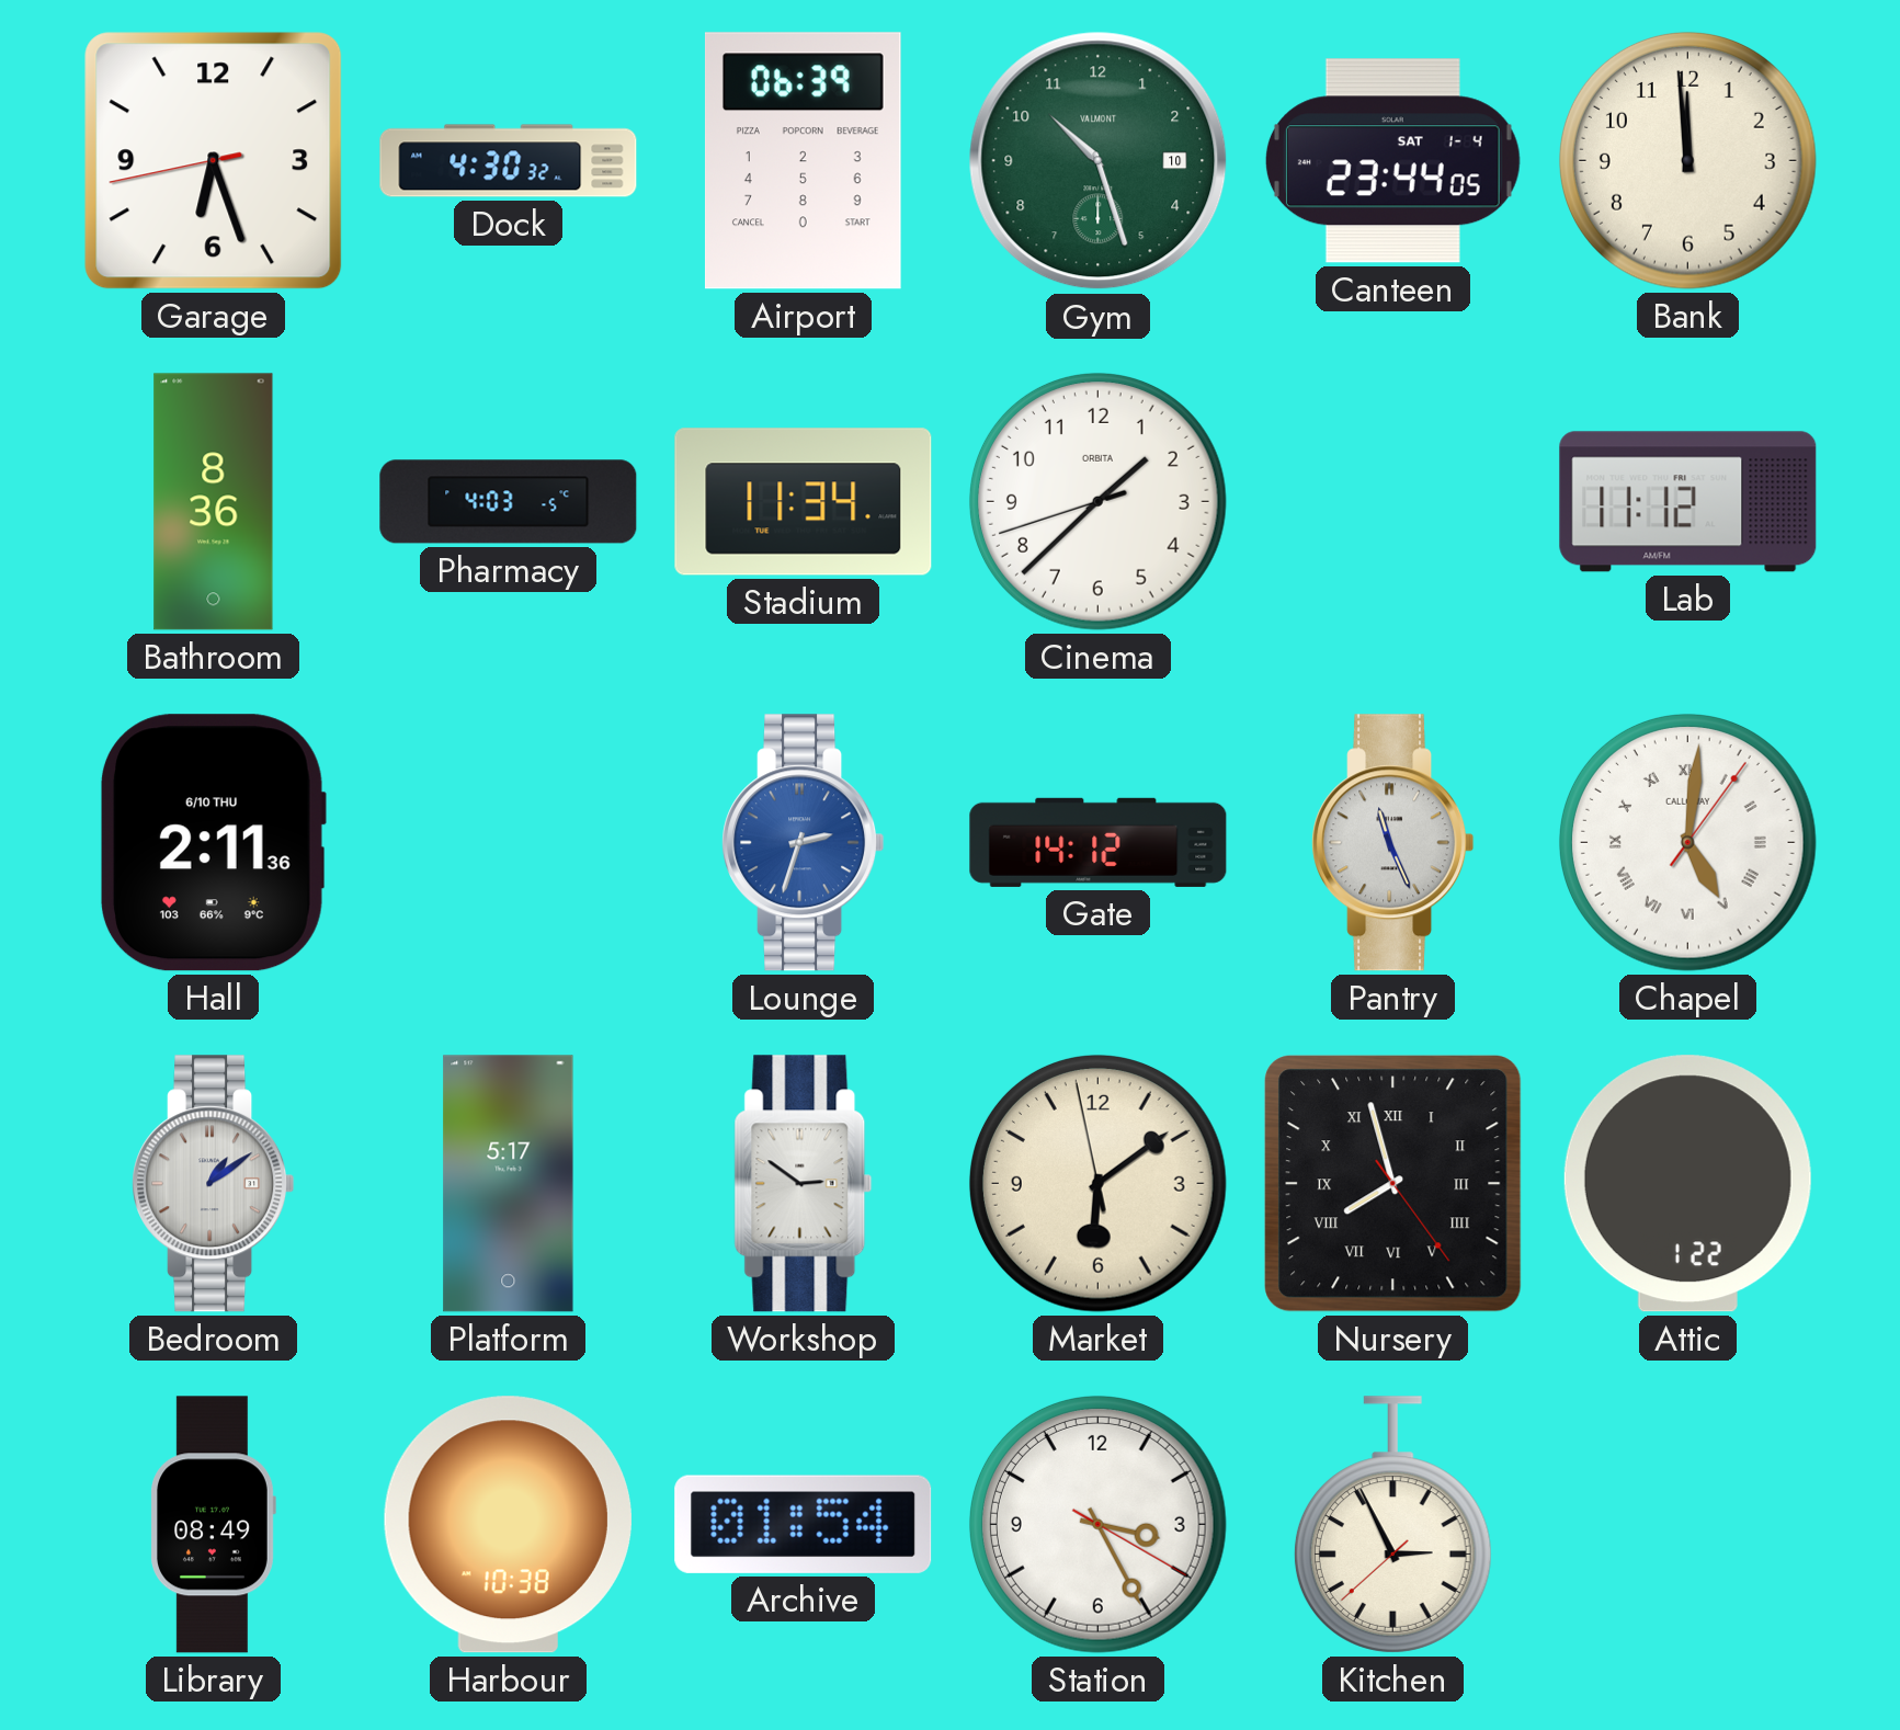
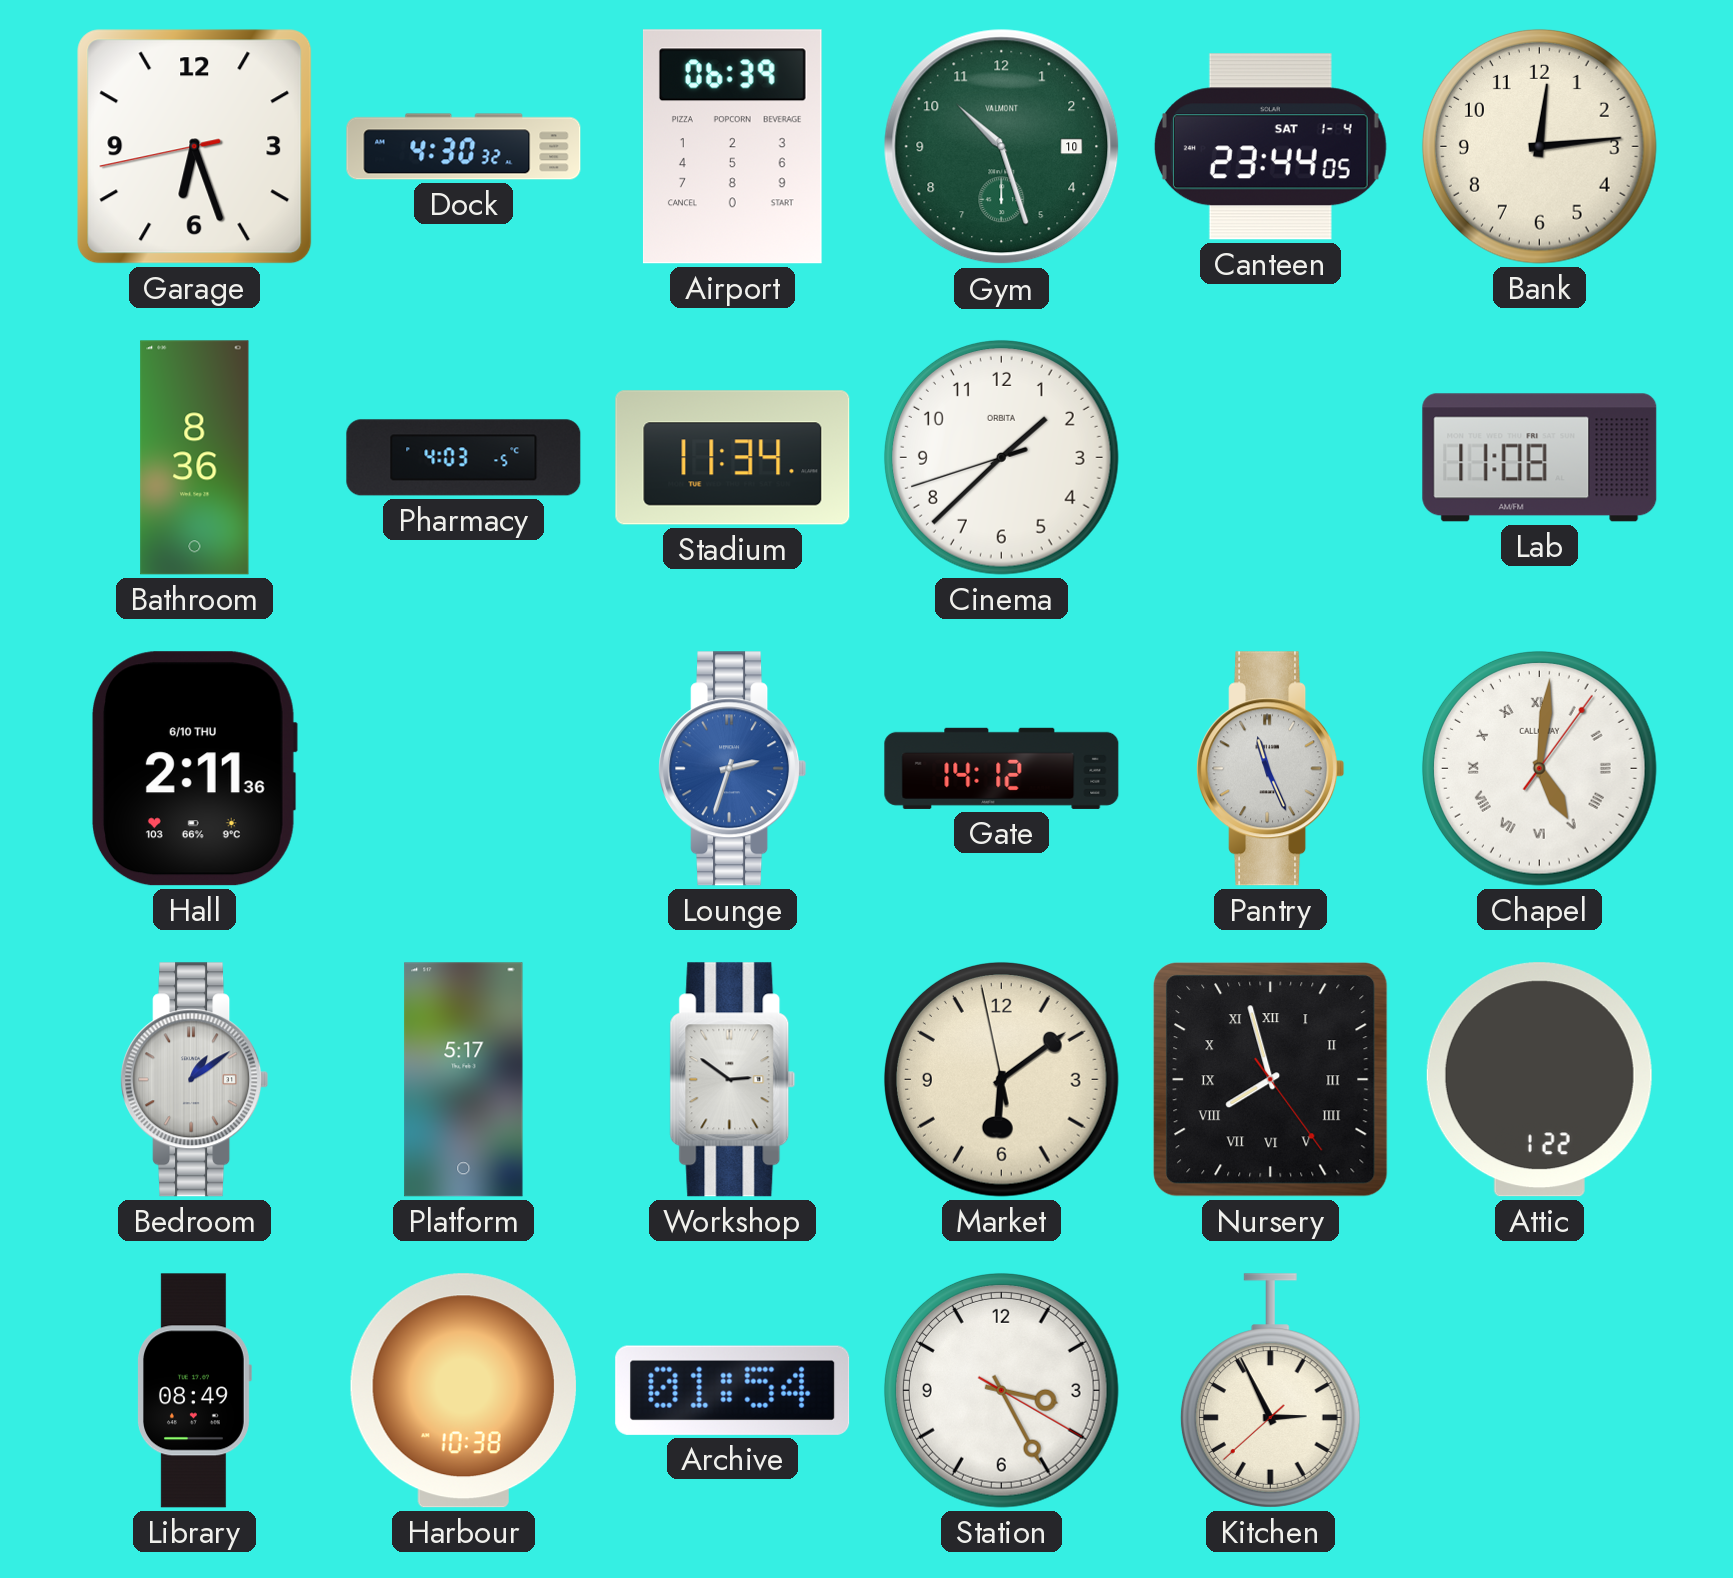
Bank: 11:59 -> 12:14
Lab: 11:12 -> 11:08
